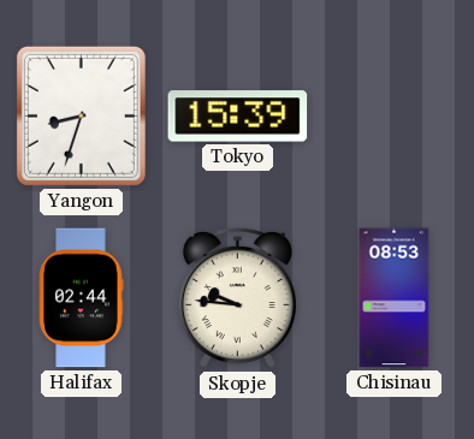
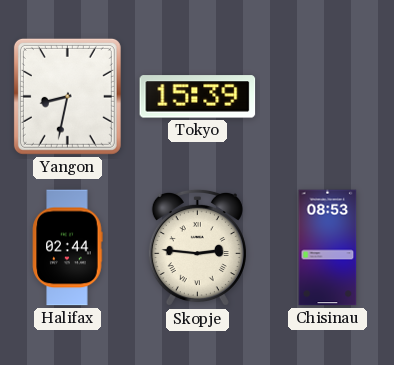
Yangon: 8:33 -> 8:32
Skopje: 9:46 -> 2:46
